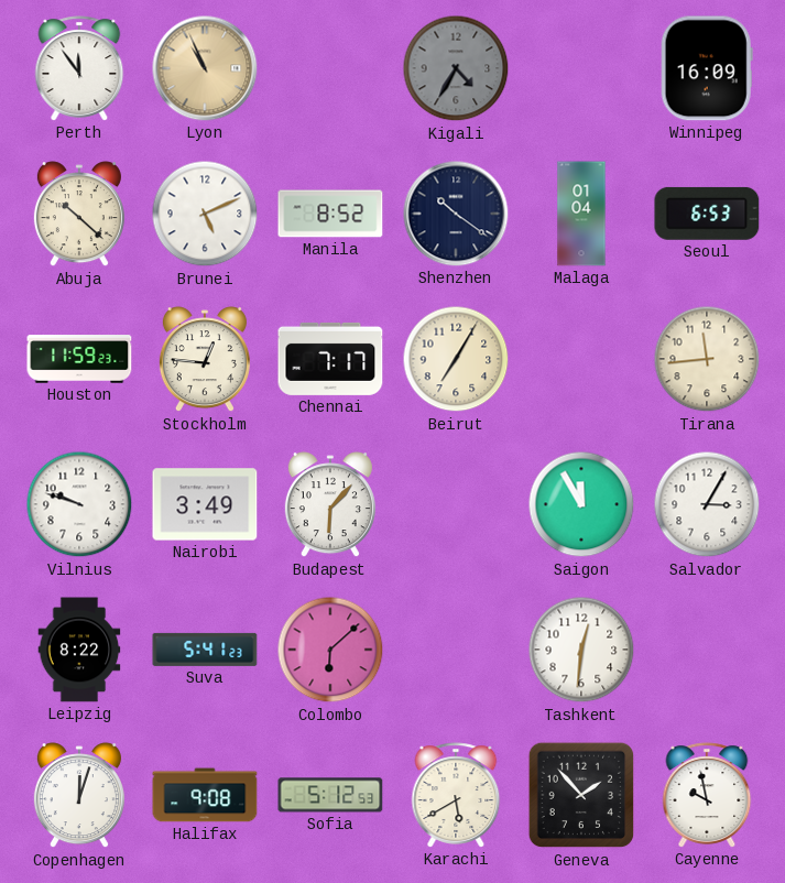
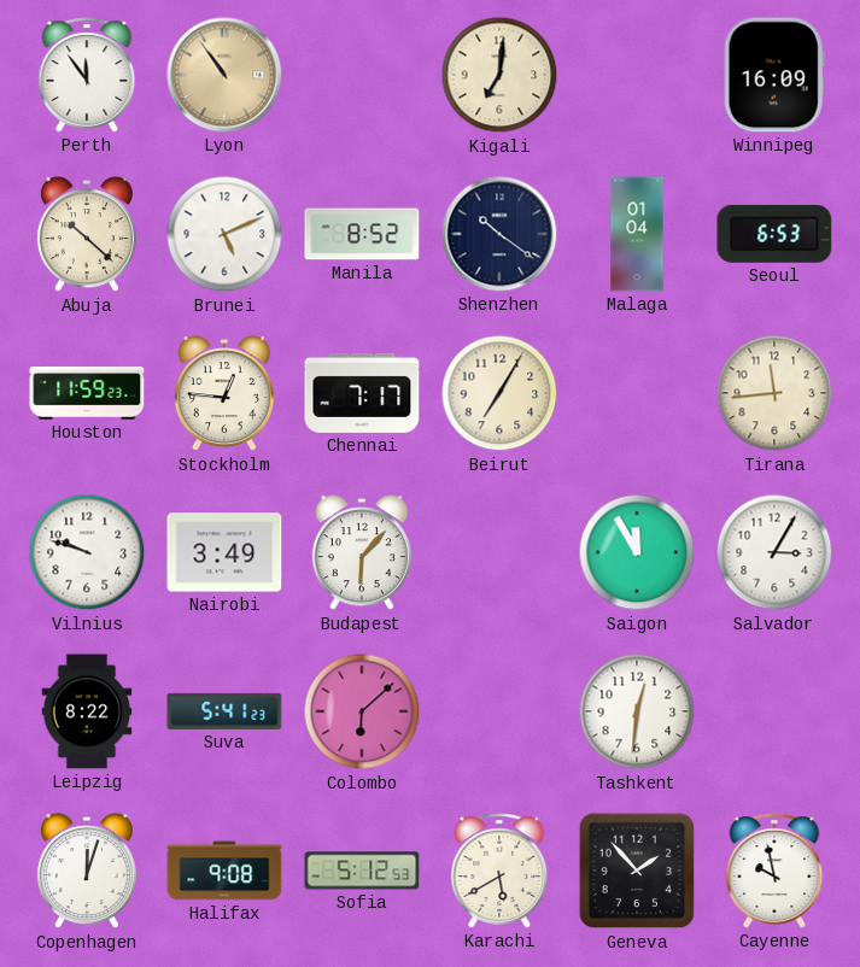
Lyon: 10:56 -> 10:54
Kigali: 4:35 -> 7:01
Kigali dial: grey -> cream
